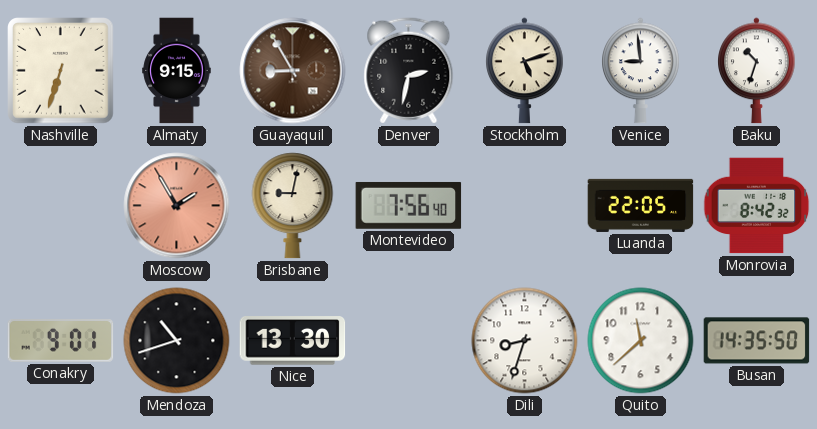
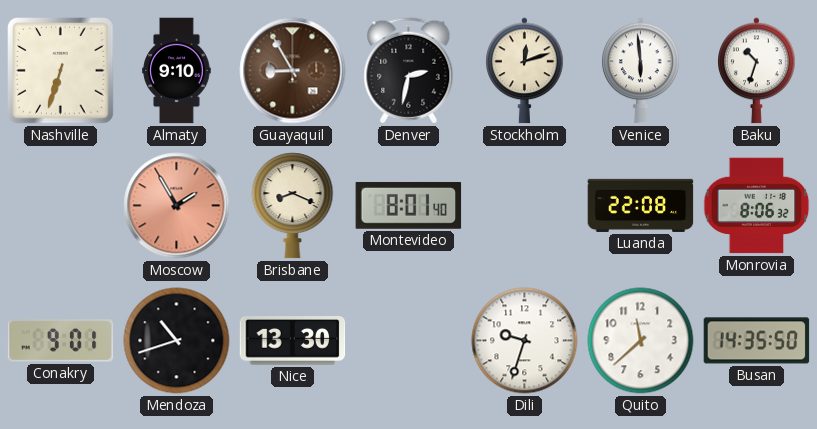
Almaty: 9:15 -> 9:10
Stockholm: 5:12 -> 12:12
Venice: 8:59 -> 5:59
Brisbane: 9:02 -> 8:19
Montevideo: 7:56 -> 8:01
Luanda: 22:05 -> 22:08
Monrovia: 8:42 -> 8:06
Dili: 8:33 -> 9:33
